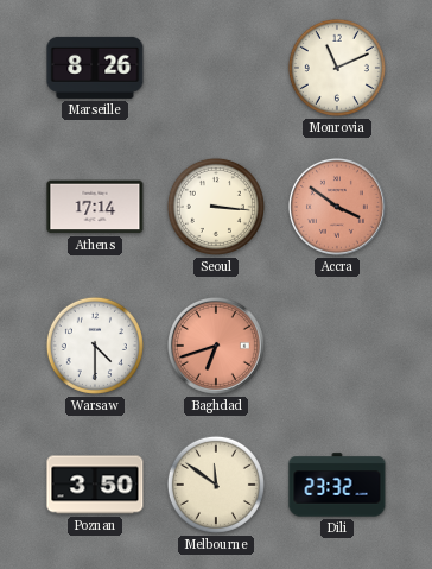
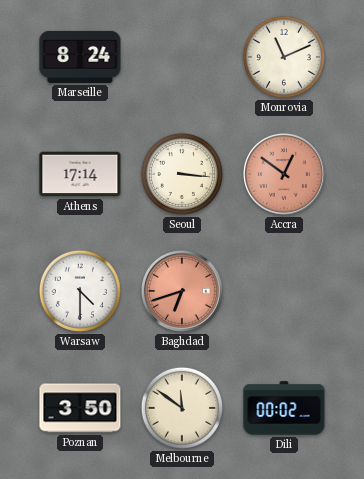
Marseille: 8:26 -> 8:24
Accra: 3:51 -> 12:51
Dili: 23:32 -> 00:02
